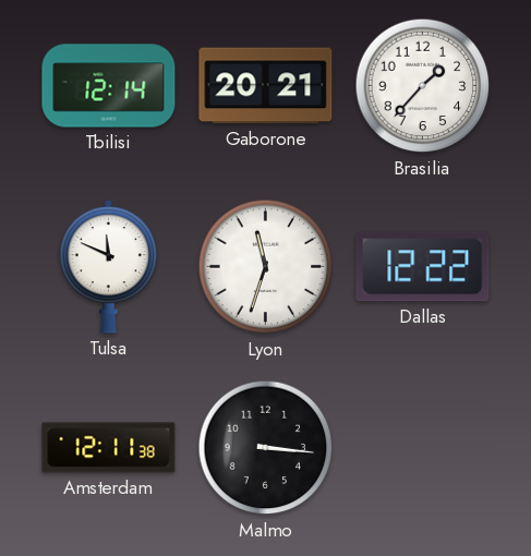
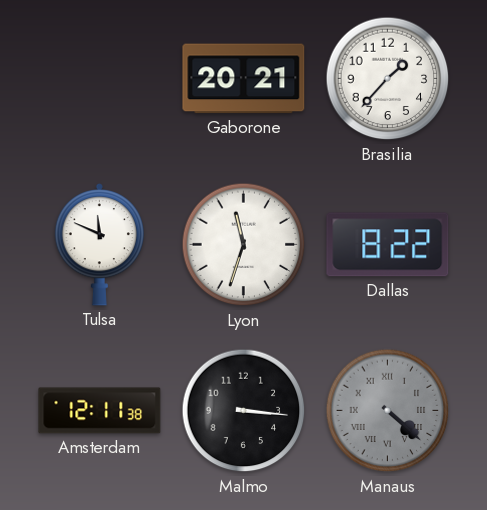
Tbilisi: 12:14 -> none
Dallas: 12:22 -> 8:22
Manaus: none -> 4:22
